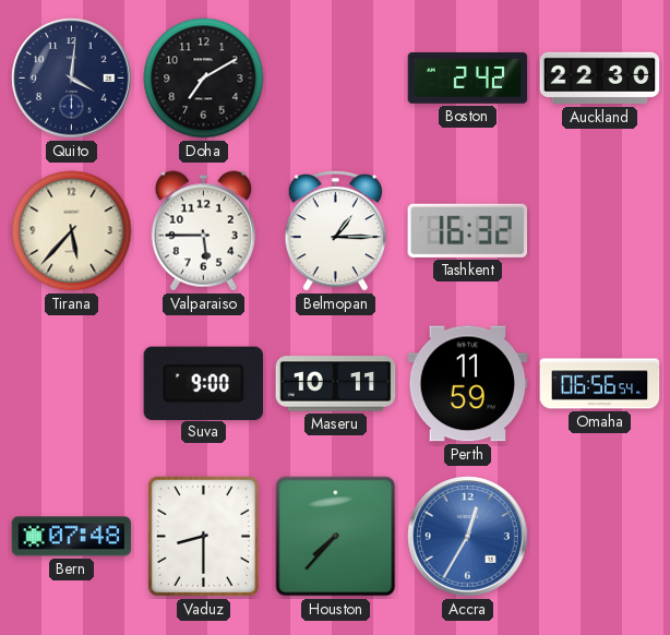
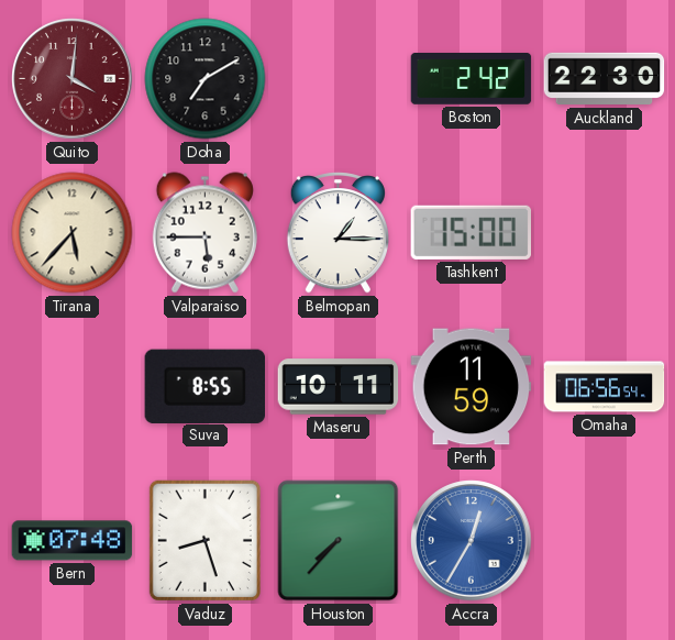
Quito dial: navy -> burgundy
Tashkent: 16:32 -> 15:00
Suva: 9:00 -> 8:55
Vaduz: 8:30 -> 8:27
